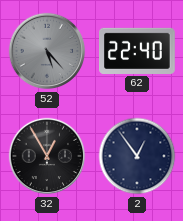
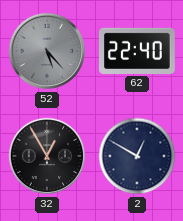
2: 12:54 -> 12:50
